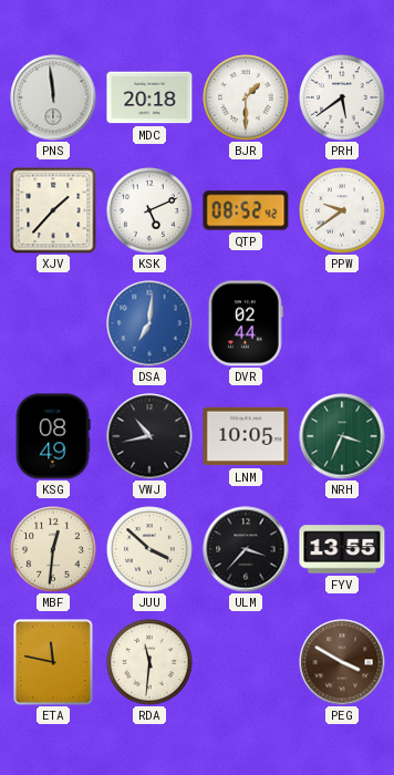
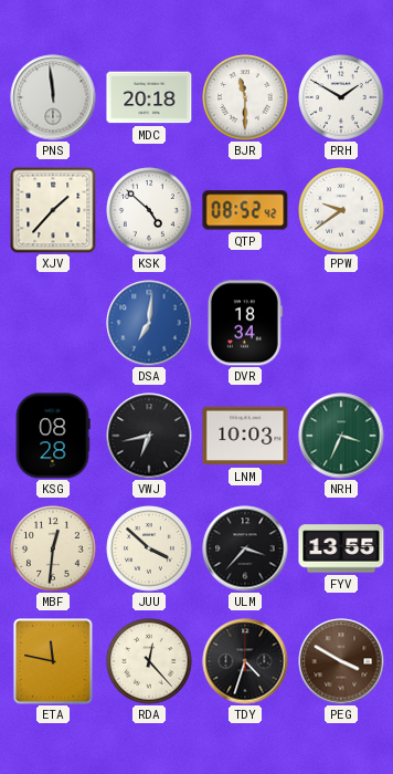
BJR: 1:30 -> 11:30
PRH: 5:39 -> 1:50
KSK: 5:11 -> 4:52
DVR: 02:44 -> 18:34
KSG: 08:49 -> 08:28
VWJ: 10:43 -> 6:43
LNM: 10:05 -> 10:03
RDA: 11:31 -> 12:23
TDY: none -> 4:33
